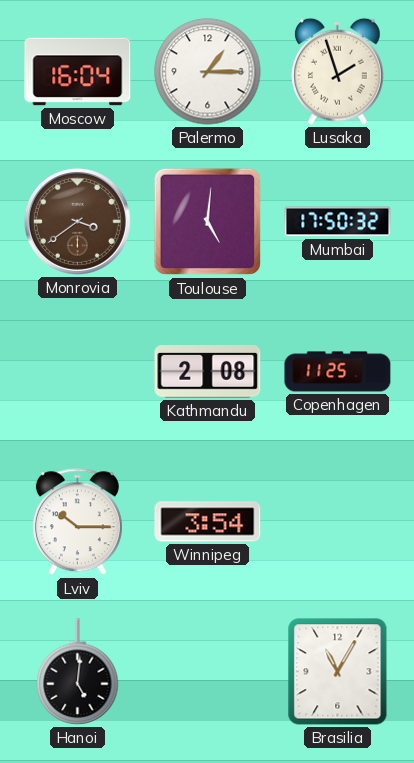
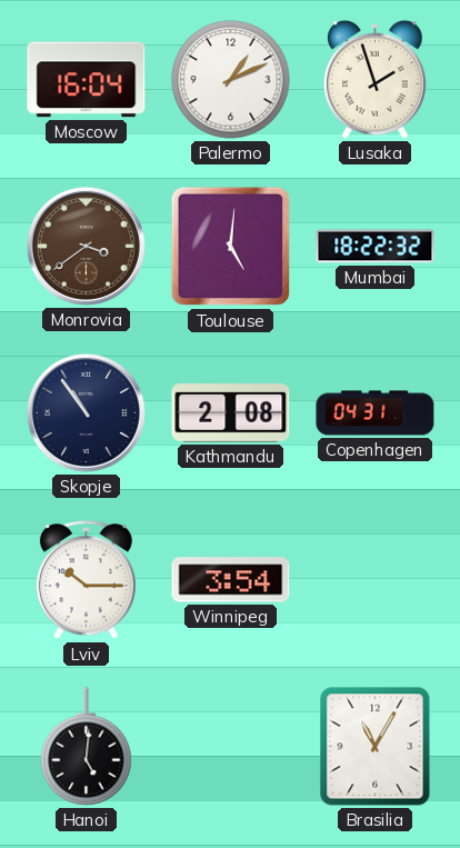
Palermo: 1:15 -> 1:11
Mumbai: 17:50 -> 18:22
Skopje: none -> 10:54
Copenhagen: 11:25 -> 04:31
